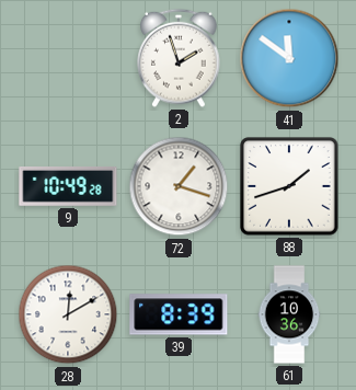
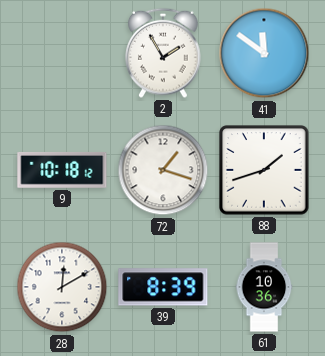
2: 1:57 -> 1:55
9: 10:49 -> 10:18
